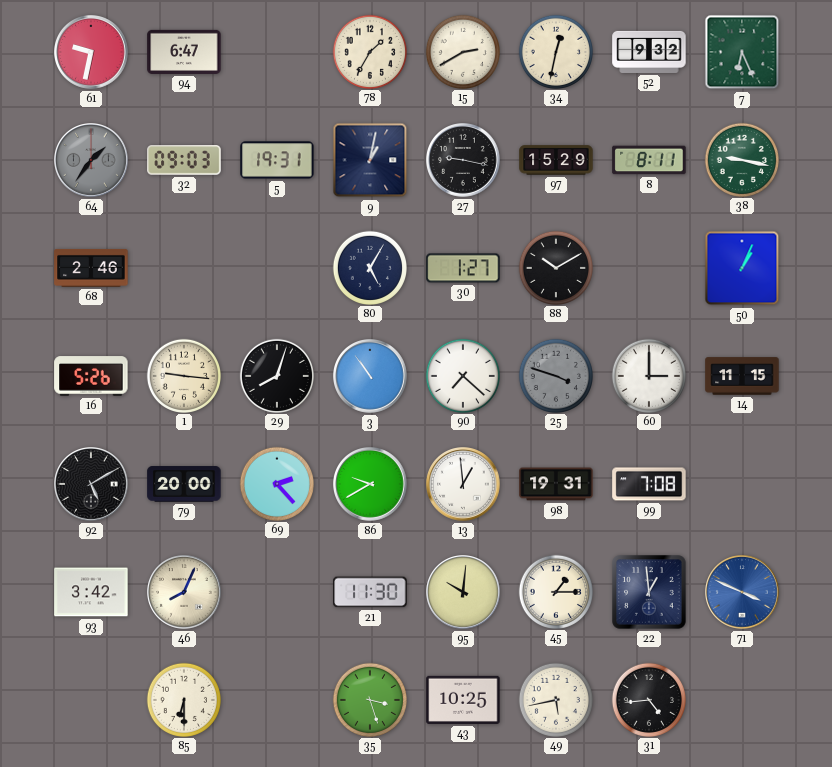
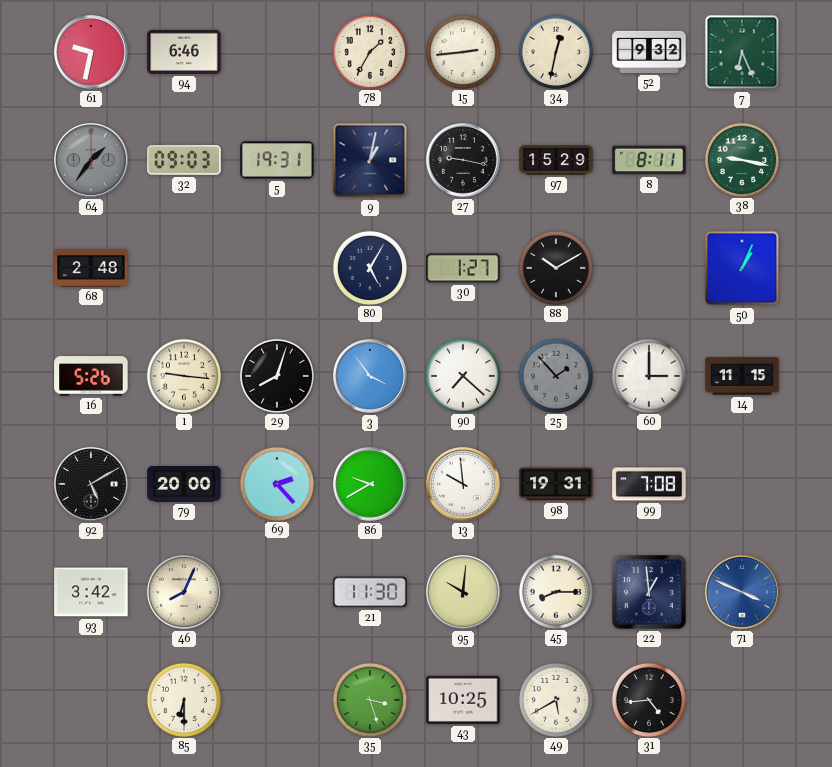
94: 6:47 -> 6:46
15: 2:40 -> 2:44
68: 2:46 -> 2:48
3: 10:54 -> 3:54
25: 3:48 -> 1:53
13: 12:59 -> 9:59
45: 1:15 -> 8:15
49: 5:43 -> 5:40
